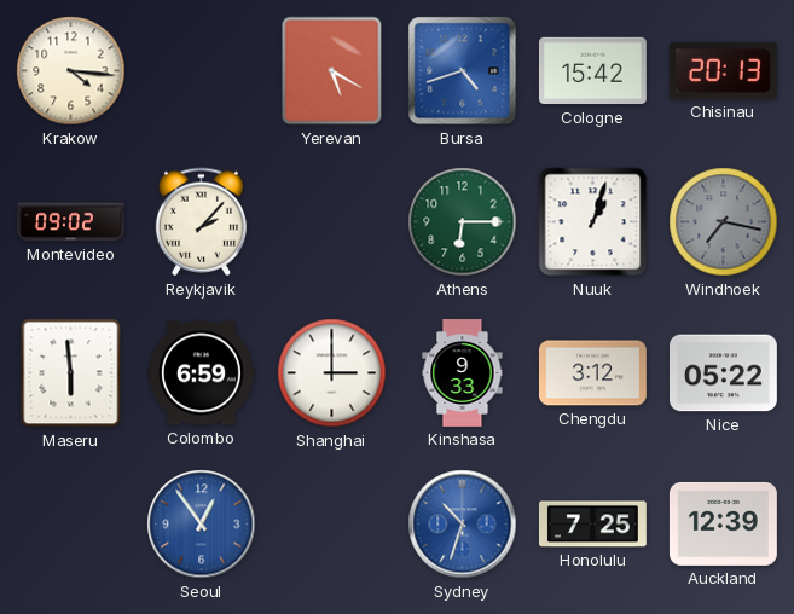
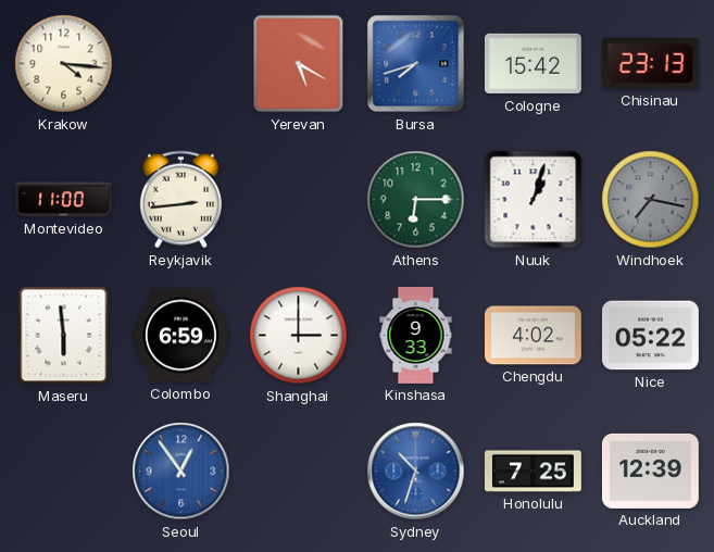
Bursa: 4:42 -> 7:42
Chisinau: 20:13 -> 23:13
Montevideo: 09:02 -> 11:00
Reykjavik: 2:07 -> 2:44
Chengdu: 3:12 -> 4:02
